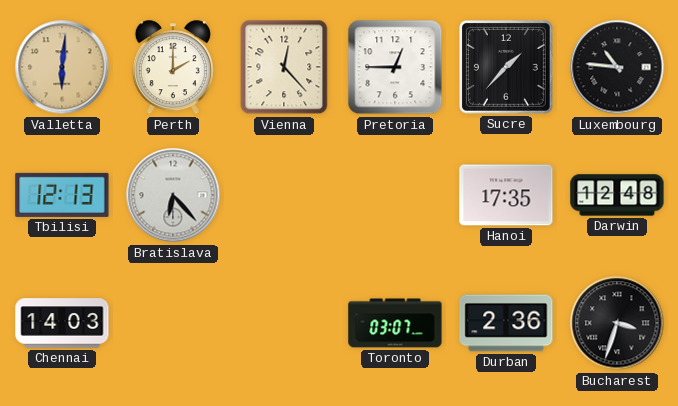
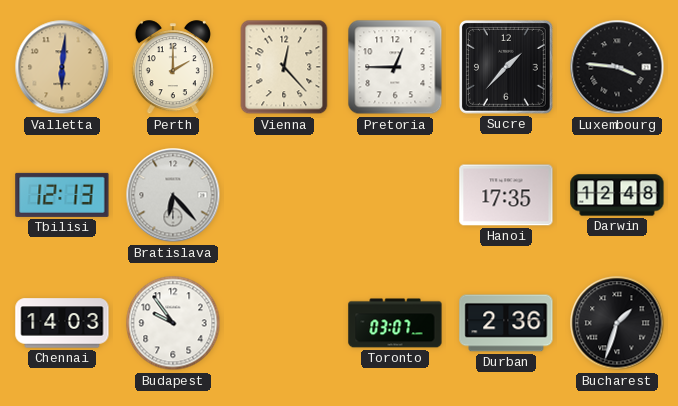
Luxembourg: 10:46 -> 3:46
Budapest: none -> 9:54
Bucharest: 3:33 -> 1:33
